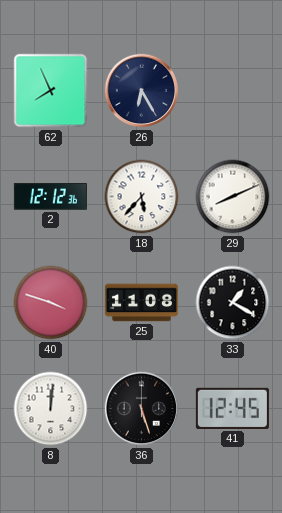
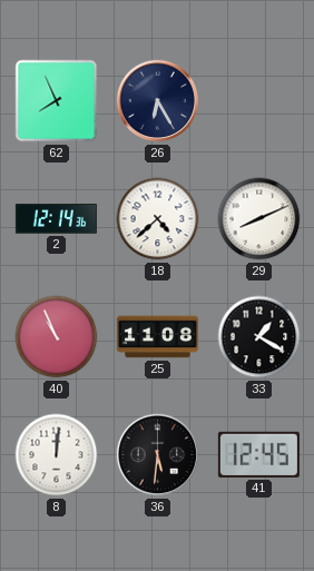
2: 12:12 -> 12:14
18: 5:37 -> 4:38
40: 3:48 -> 10:56
36: 5:27 -> 5:31
